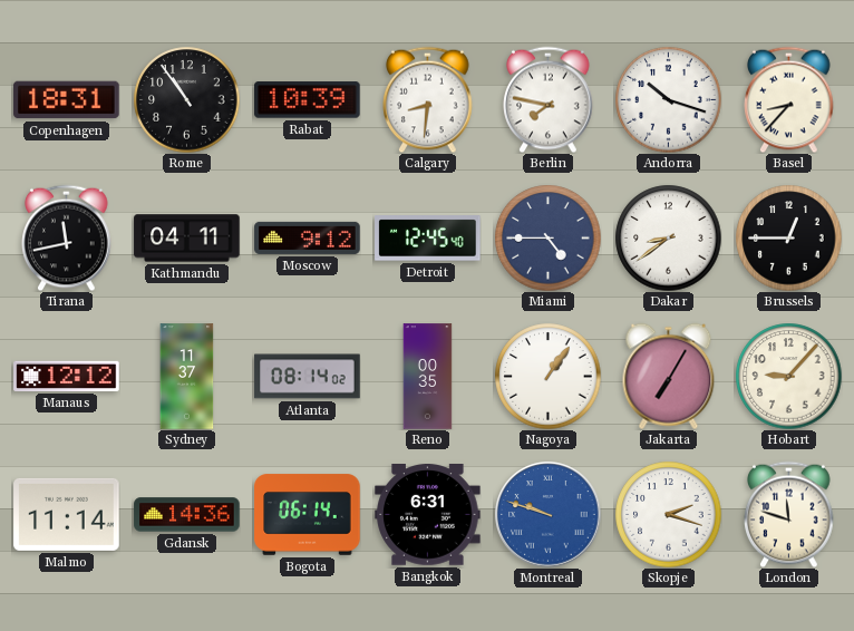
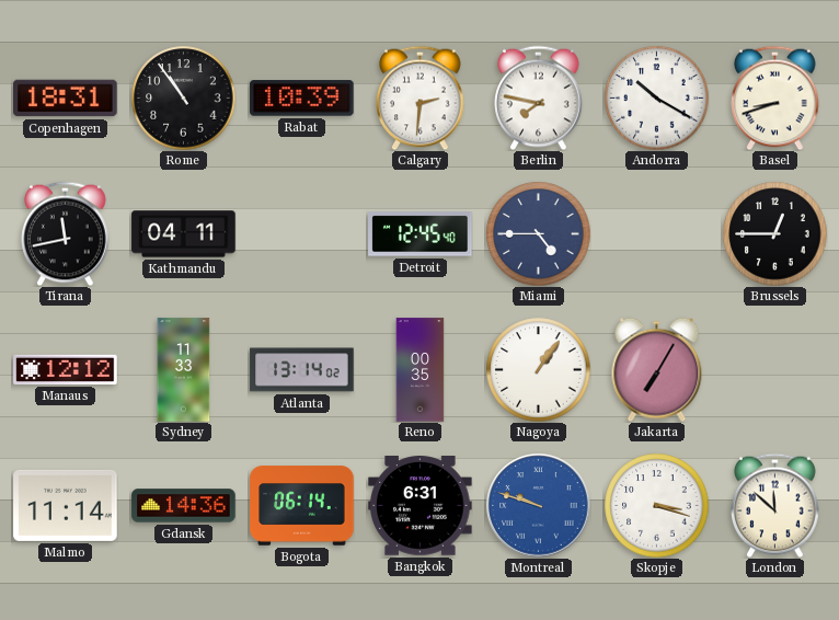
Calgary: 8:31 -> 2:31
Andorra: 10:18 -> 10:20
Basel: 8:37 -> 8:42
Moscow: 9:12 -> none
Dakar: 8:39 -> none
Sydney: 11:37 -> 11:33
Atlanta: 08:14 -> 13:14
Hobart: 9:07 -> none
Skopje: 2:18 -> 3:18
London: 11:48 -> 11:52
